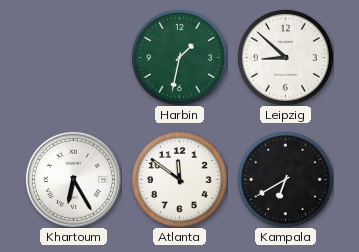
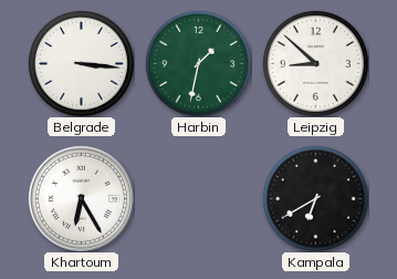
Belgrade: none -> 3:16
Atlanta: 11:51 -> none
